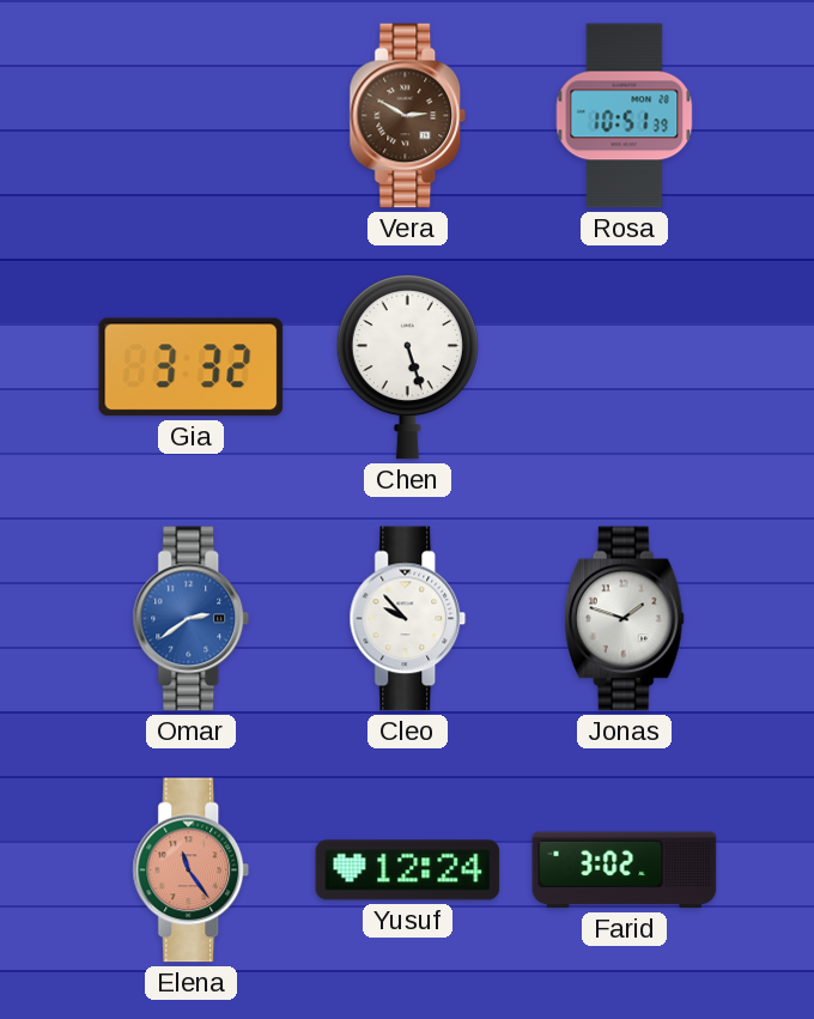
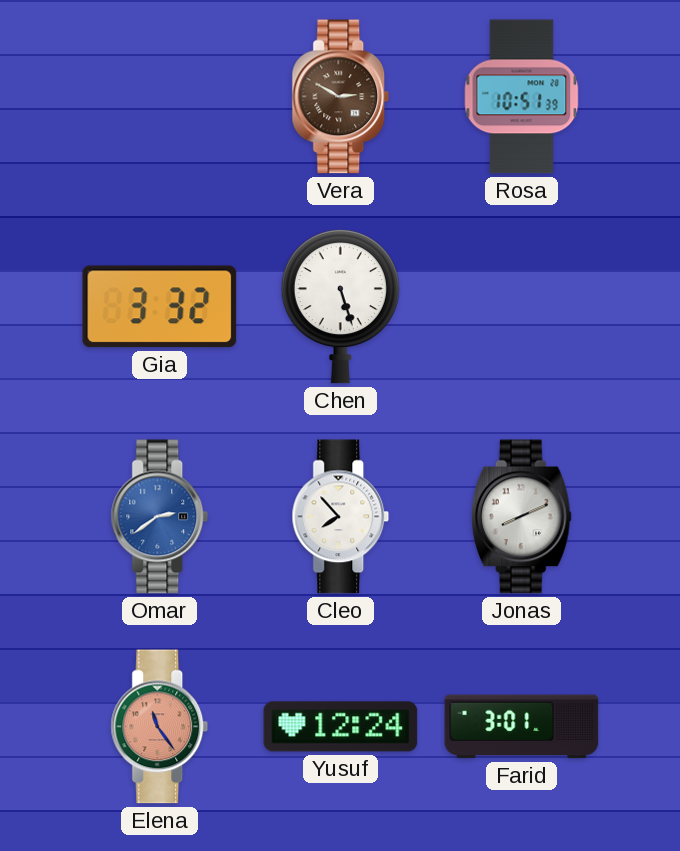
Cleo: 9:53 -> 7:53
Jonas: 1:48 -> 8:11
Farid: 3:02 -> 3:01
